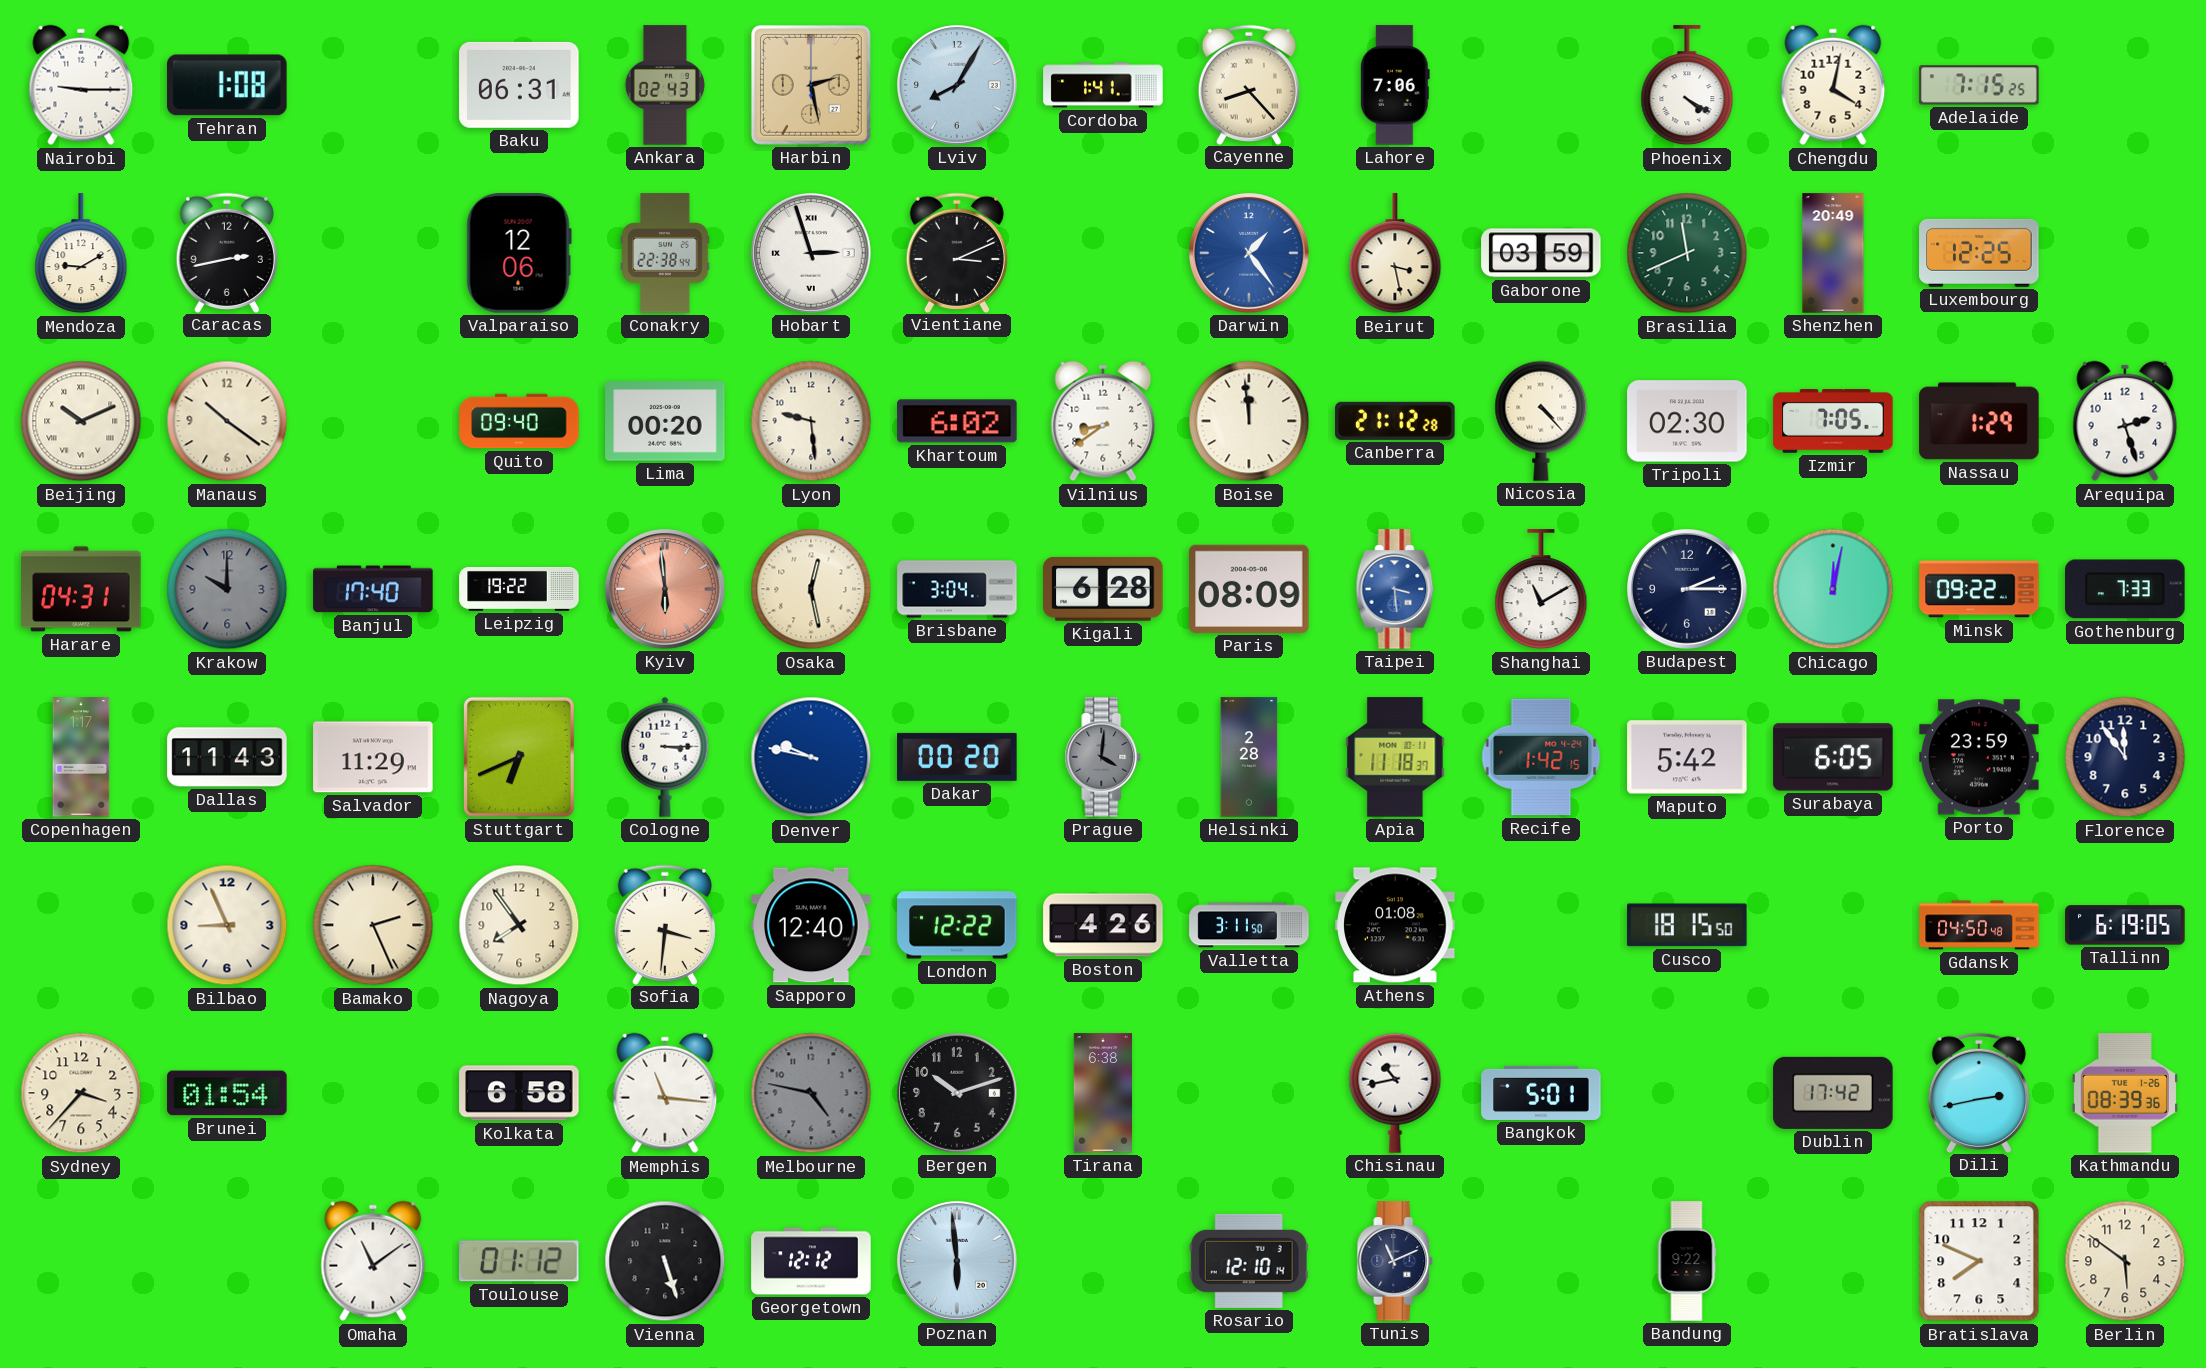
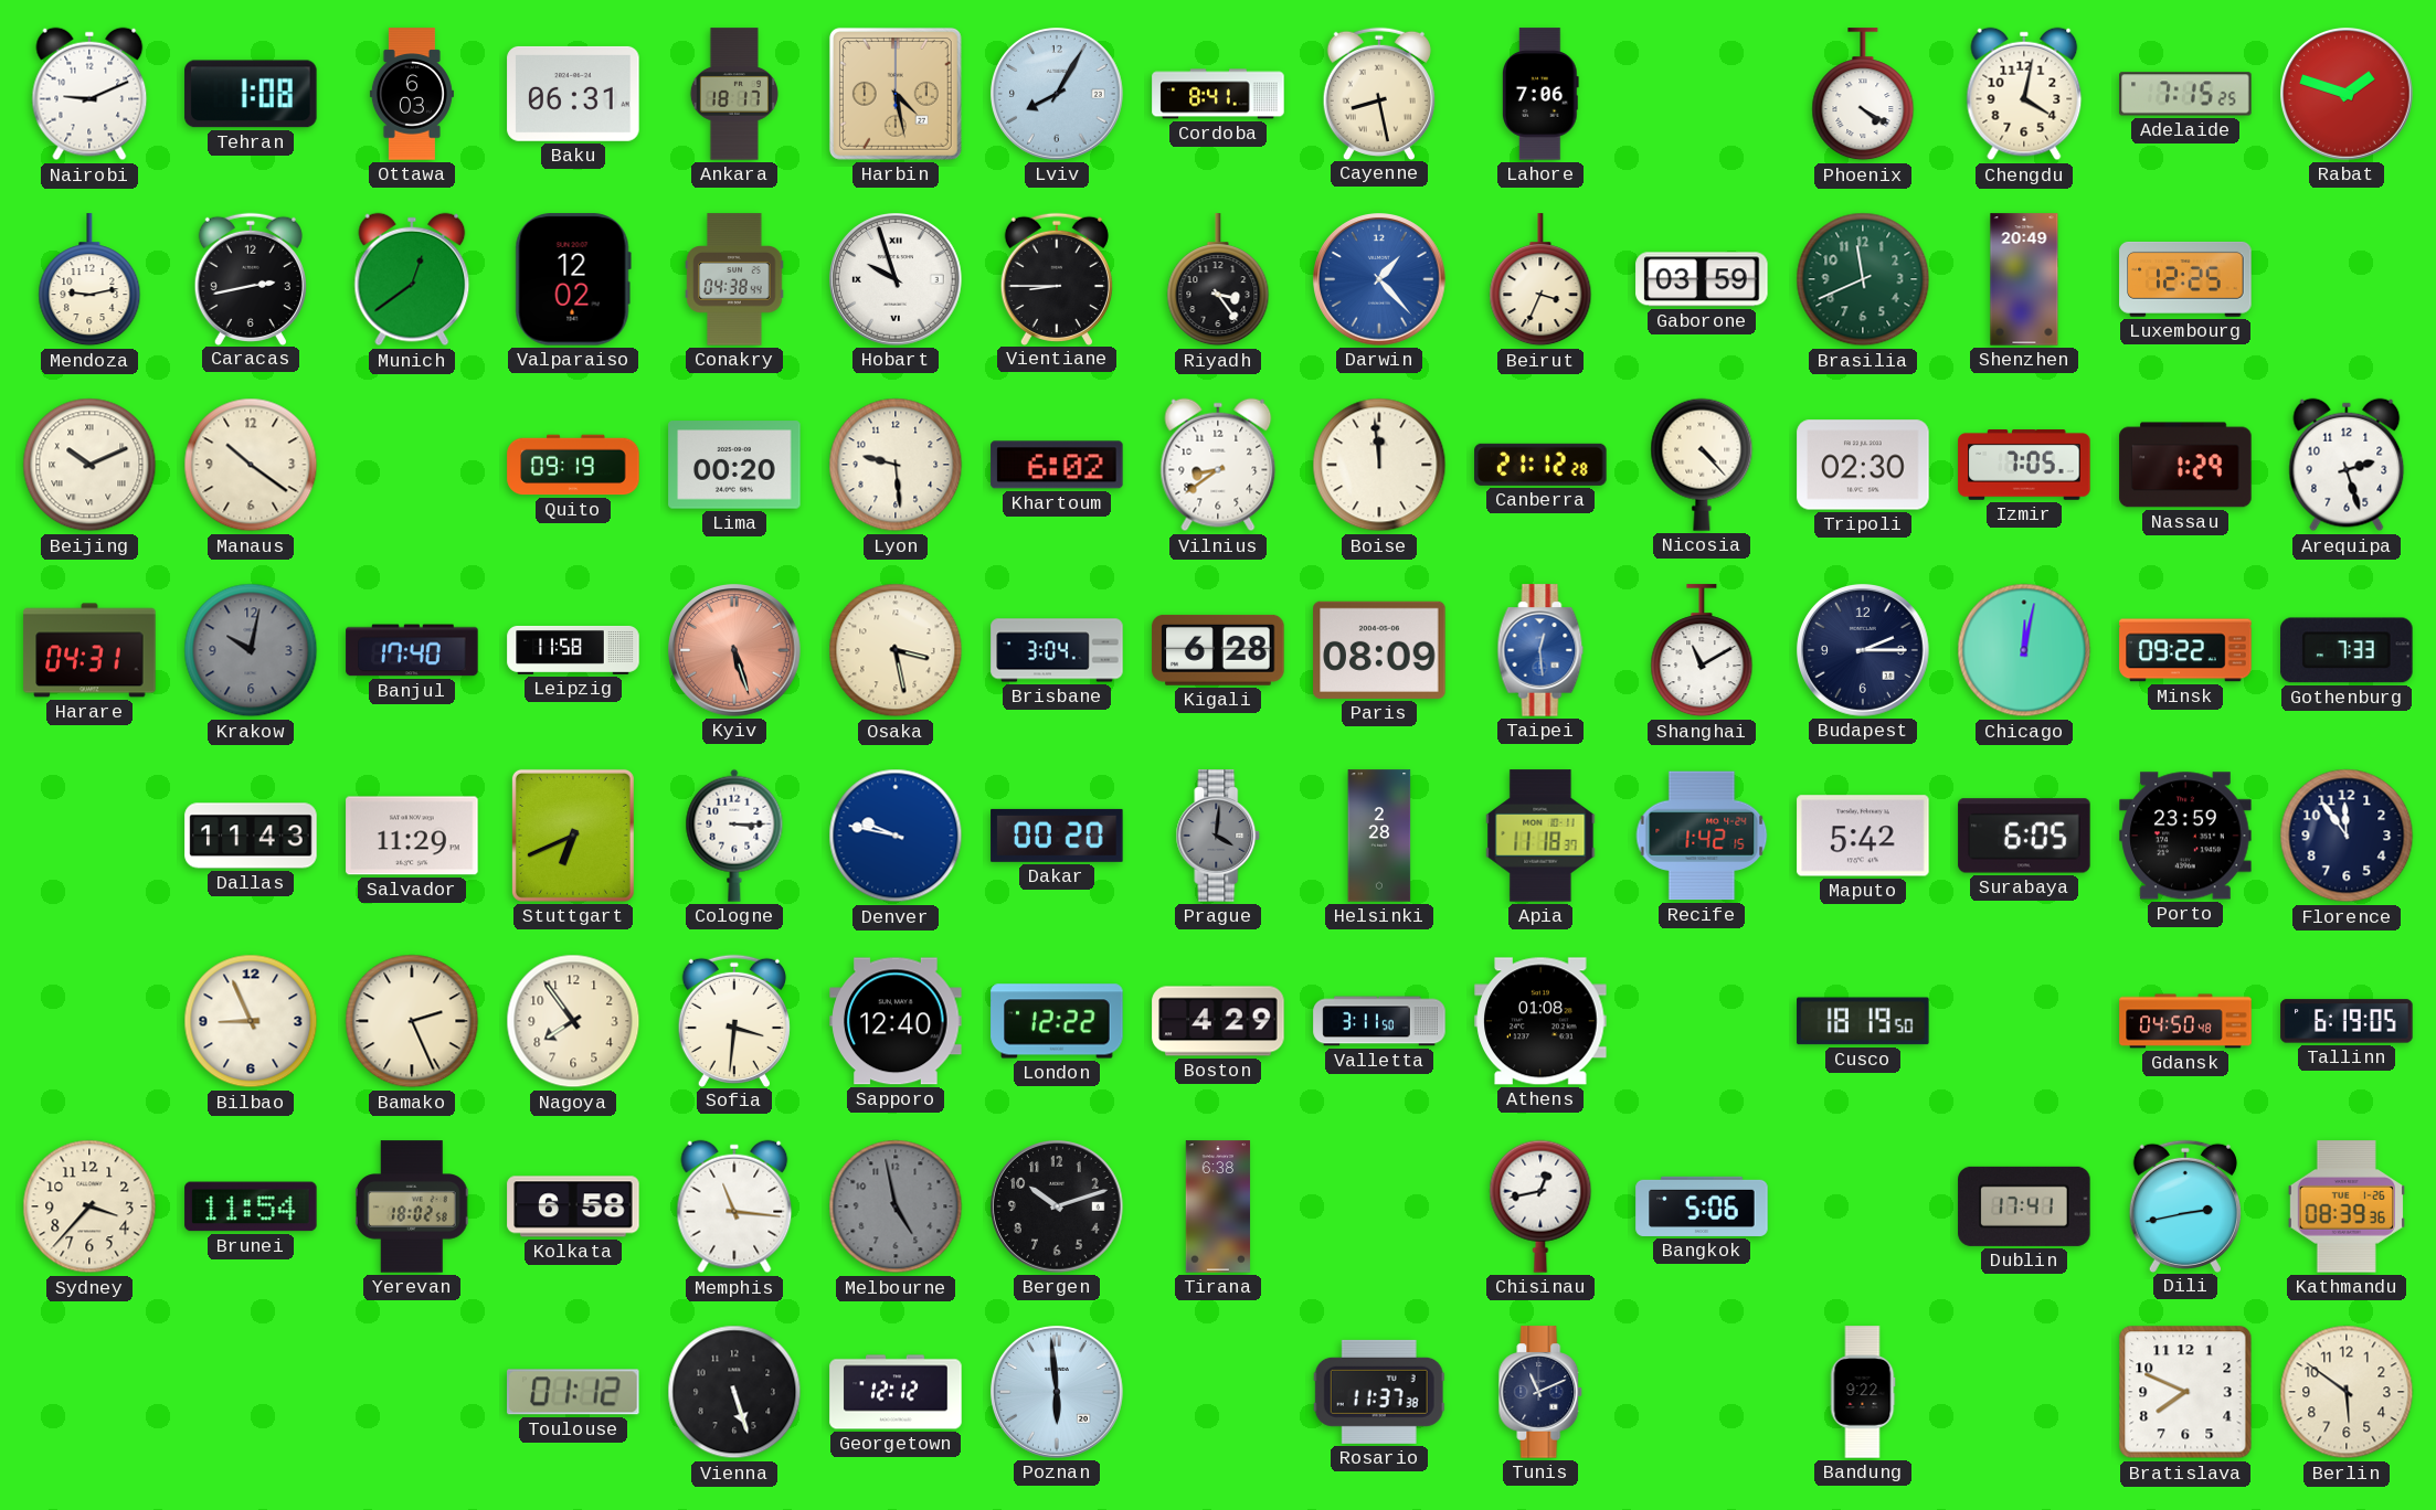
Nairobi: 9:15 -> 9:11
Ottawa: none -> 6:03
Ankara: 02:43 -> 18:17
Harbin: 2:28 -> 4:28
Cordoba: 1:41 -> 8:41
Cayenne: 8:23 -> 8:28
Rabat: none -> 1:48
Mendoza: 9:10 -> 9:13
Munich: none -> 12:39
Valparaiso: 12:06 -> 12:02
Conakry: 22:38 -> 04:38
Hobart: 2:57 -> 9:57
Vientiane: 3:11 -> 8:45
Riyadh: none -> 3:24
Darwin: 1:24 -> 1:23
Beirut: 3:28 -> 3:34
Quito: 09:40 -> 09:19
Krakow: 10:00 -> 10:02
Leipzig: 19:22 -> 11:58
Kyiv: 5:59 -> 5:27
Osaka: 12:28 -> 3:28
Taipei: 3:29 -> 12:29
Copenhagen: 1:17 -> none
Boston: 4:26 -> 4:29
Cusco: 18:15 -> 18:19
Brunei: 01:54 -> 11:54
Yerevan: none -> 18:02
Melbourne: 4:47 -> 4:58
Chisinau: 10:43 -> 12:43
Bangkok: 5:01 -> 5:06
Dublin: 17:42 -> 17:41
Omaha: 11:09 -> none
Rosario: 12:10 -> 11:37
